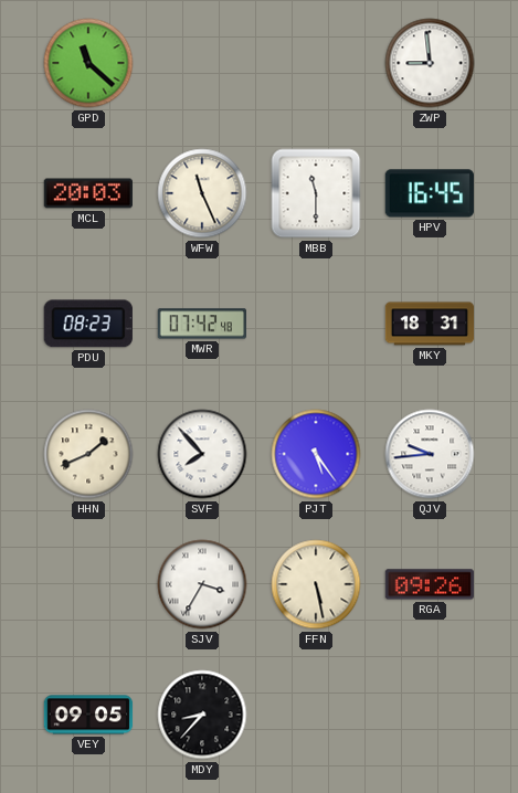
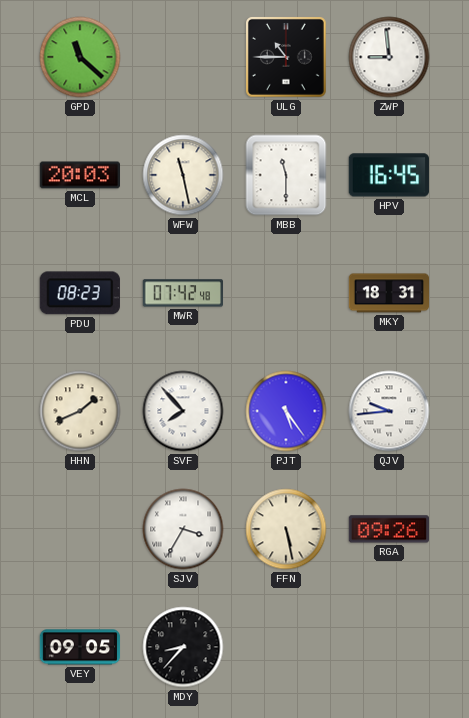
ULG: none -> 10:45
WFW: 11:26 -> 11:28
